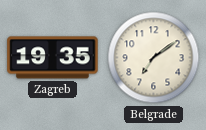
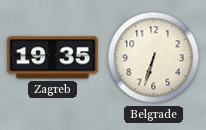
Belgrade: 7:09 -> 6:33
